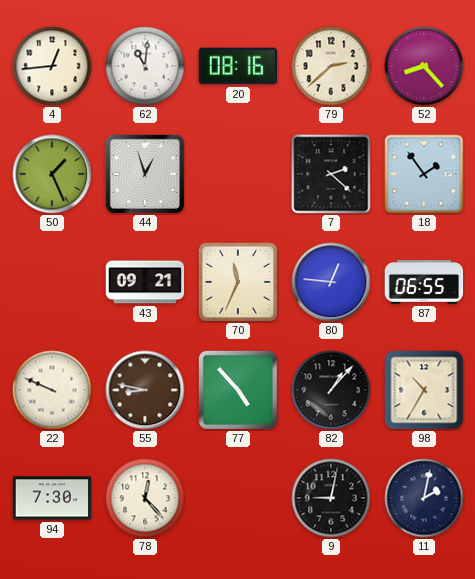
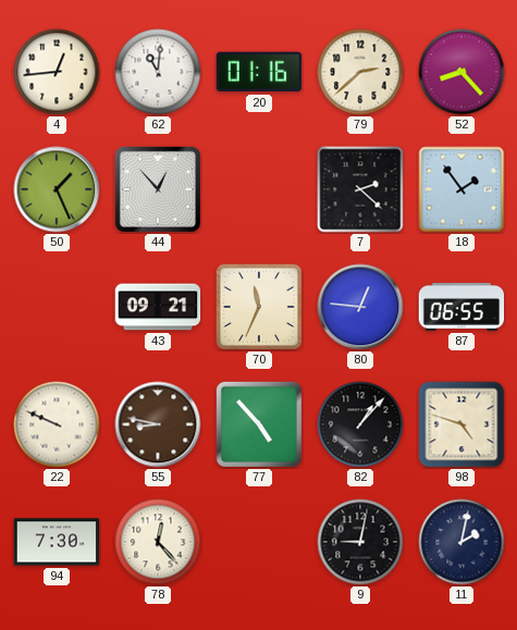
20: 08:16 -> 01:16
44: 12:57 -> 12:53
98: 10:35 -> 4:48
